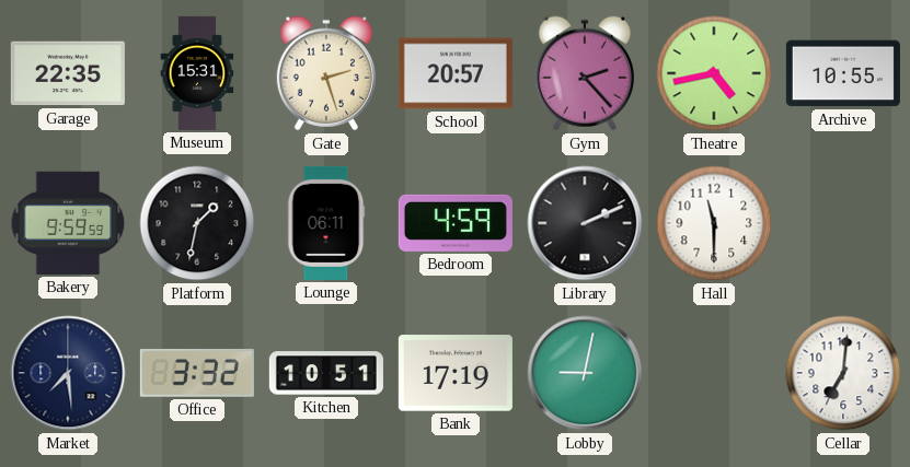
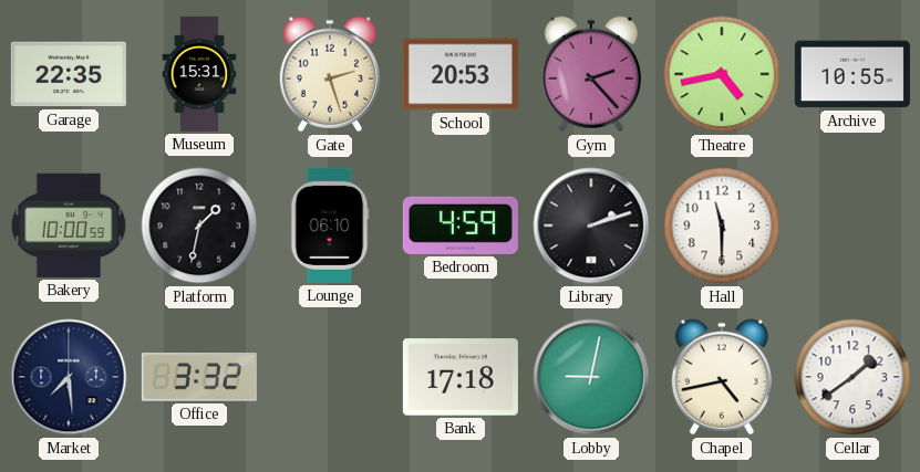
School: 20:57 -> 20:53
Bakery: 9:59 -> 10:00
Lounge: 06:11 -> 06:10
Library: 2:11 -> 2:12
Kitchen: 10:51 -> none
Bank: 17:19 -> 17:18
Chapel: none -> 4:43
Cellar: 7:01 -> 1:39
